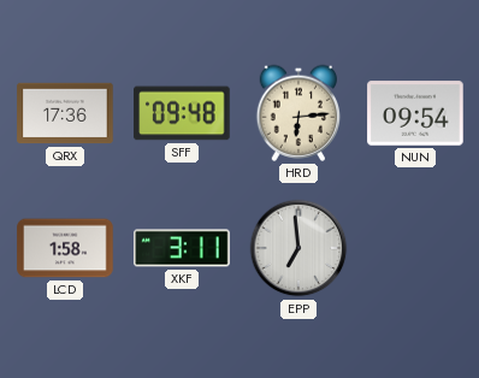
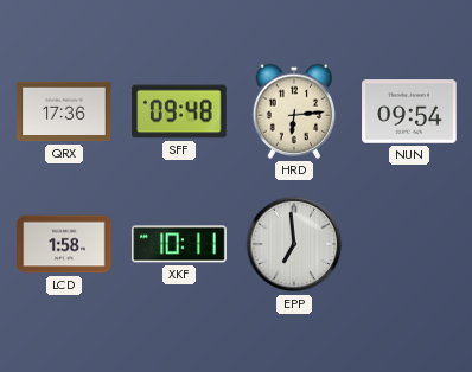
XKF: 3:11 -> 10:11
